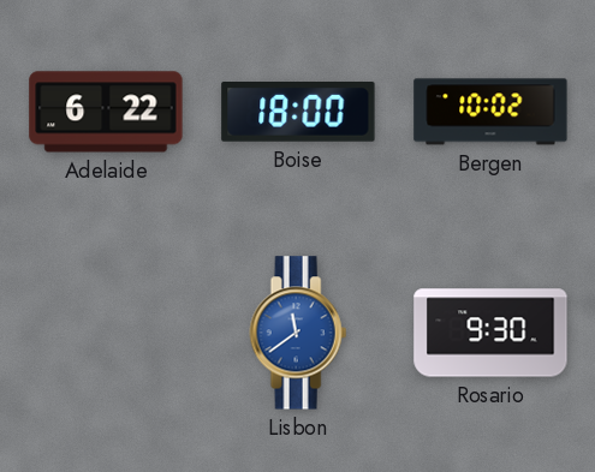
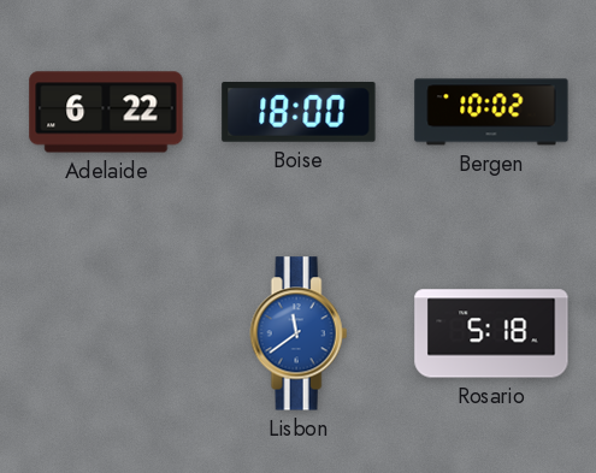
Rosario: 9:30 -> 5:18
